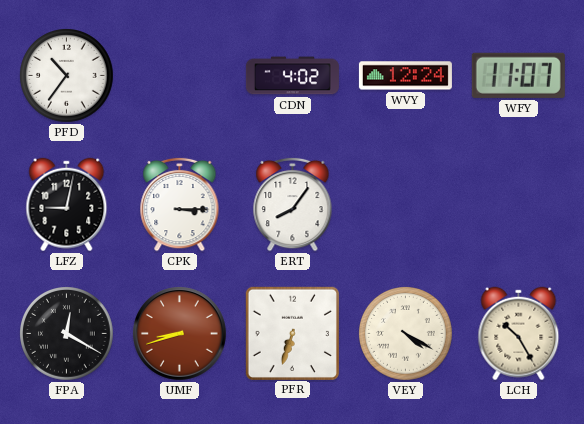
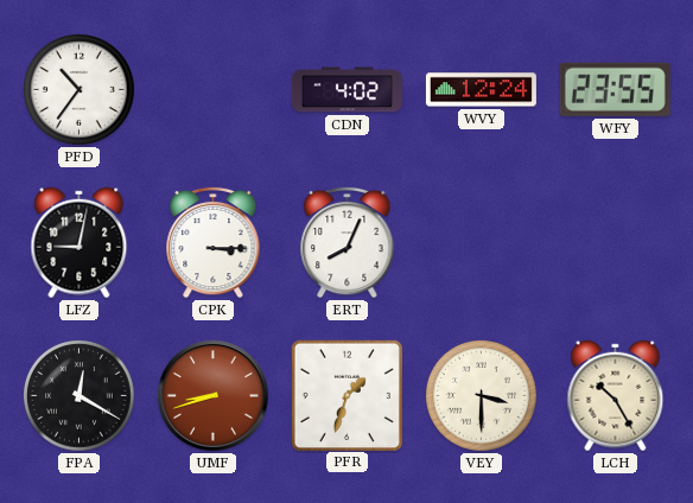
WFY: 11:07 -> 23:55
ERT: 8:06 -> 8:04
PFR: 6:33 -> 1:33
VEY: 4:20 -> 3:30
